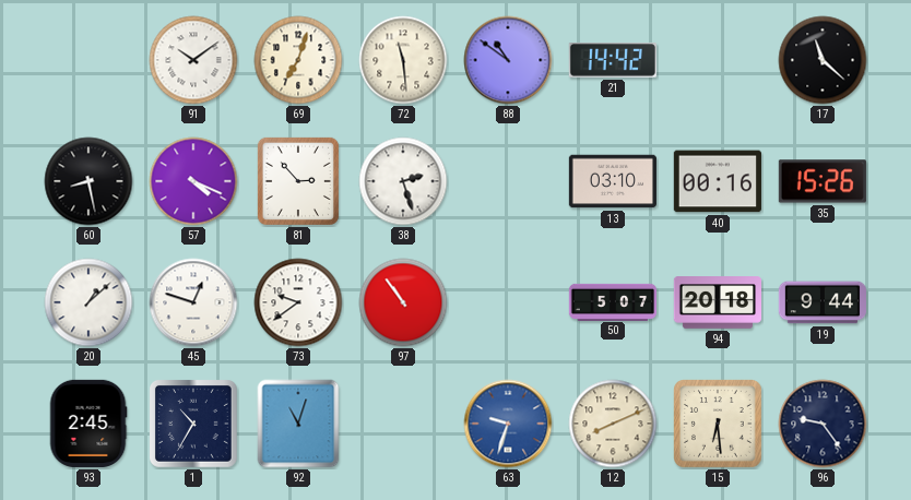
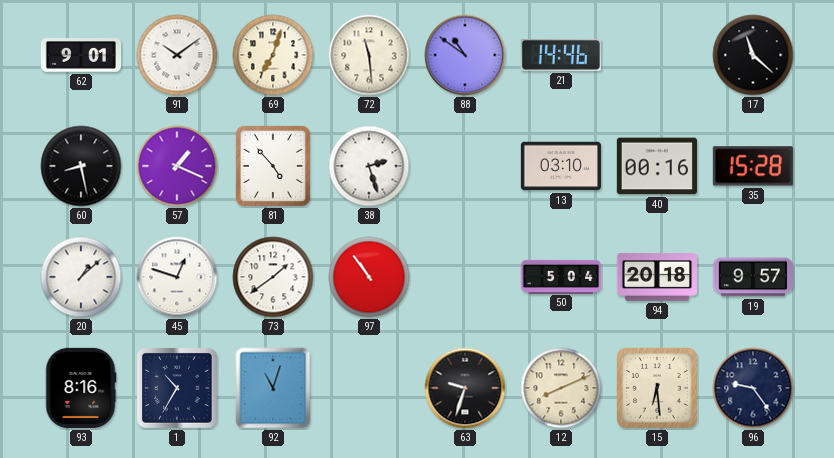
62: none -> 9:01
21: 14:42 -> 14:46
57: 4:19 -> 1:19
81: 2:53 -> 4:53
35: 15:26 -> 15:28
73: 9:39 -> 1:39
50: 5:07 -> 5:04
19: 9:44 -> 9:57
93: 2:45 -> 8:16
63 dial: blue -> black
